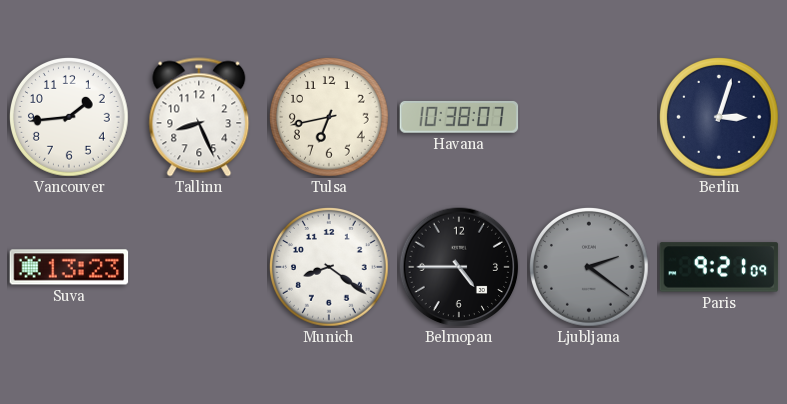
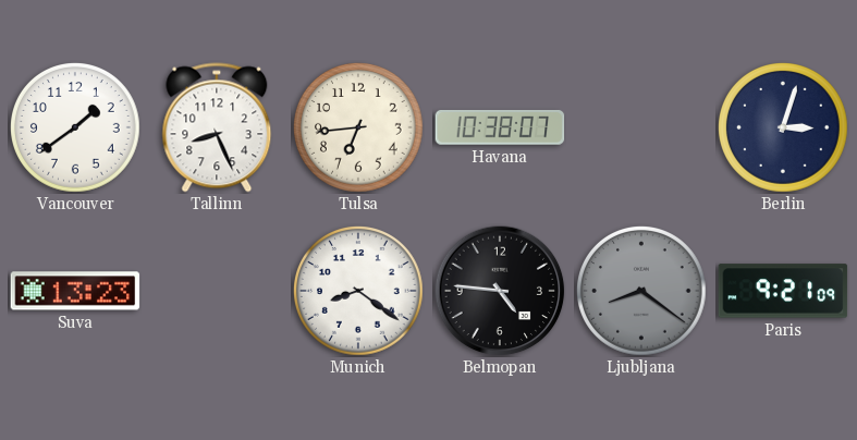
Vancouver: 1:44 -> 1:39
Tulsa: 6:43 -> 6:44
Belmopan: 4:45 -> 4:46
Ljubljana: 2:21 -> 8:21
